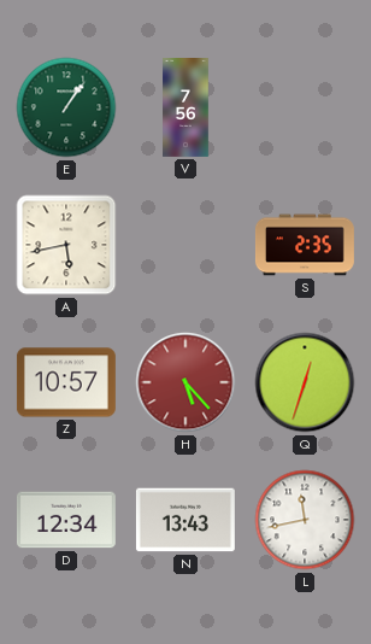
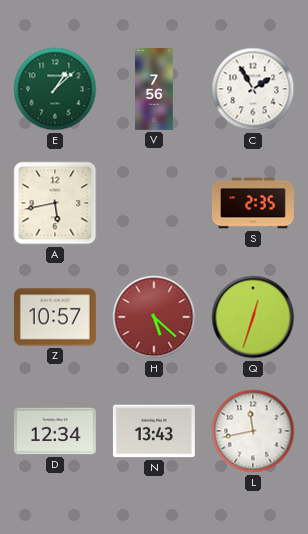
E: 1:06 -> 1:08
C: none -> 1:55
H: 5:23 -> 5:22
